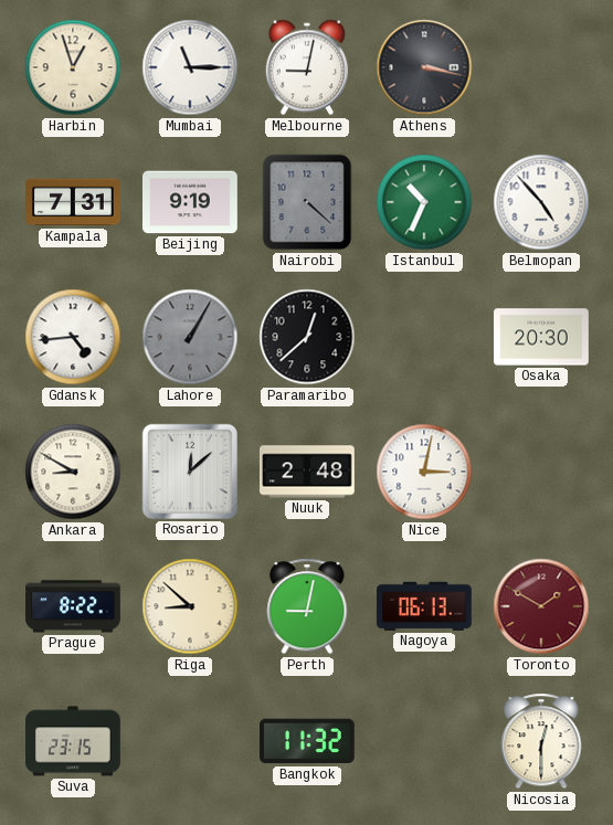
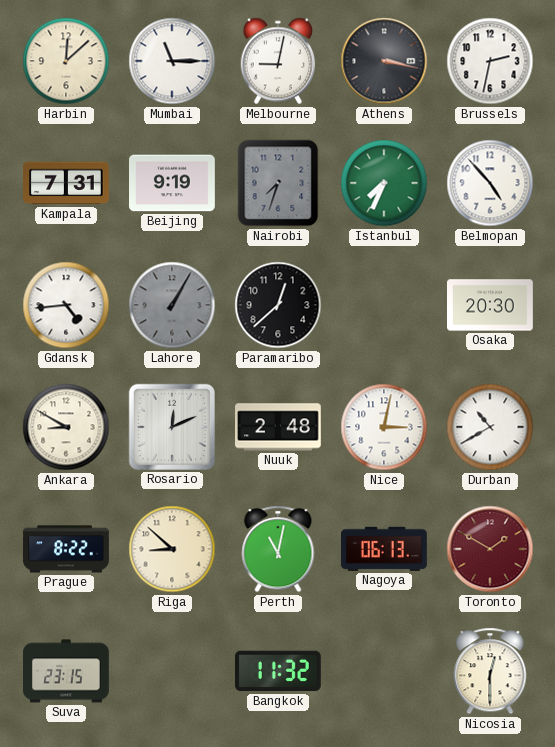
Harbin: 12:57 -> 12:08
Brussels: none -> 2:32
Nairobi: 4:22 -> 7:33
Istanbul: 10:34 -> 7:34
Rosario: 12:08 -> 12:11
Durban: none -> 10:40
Perth: 9:02 -> 11:02
